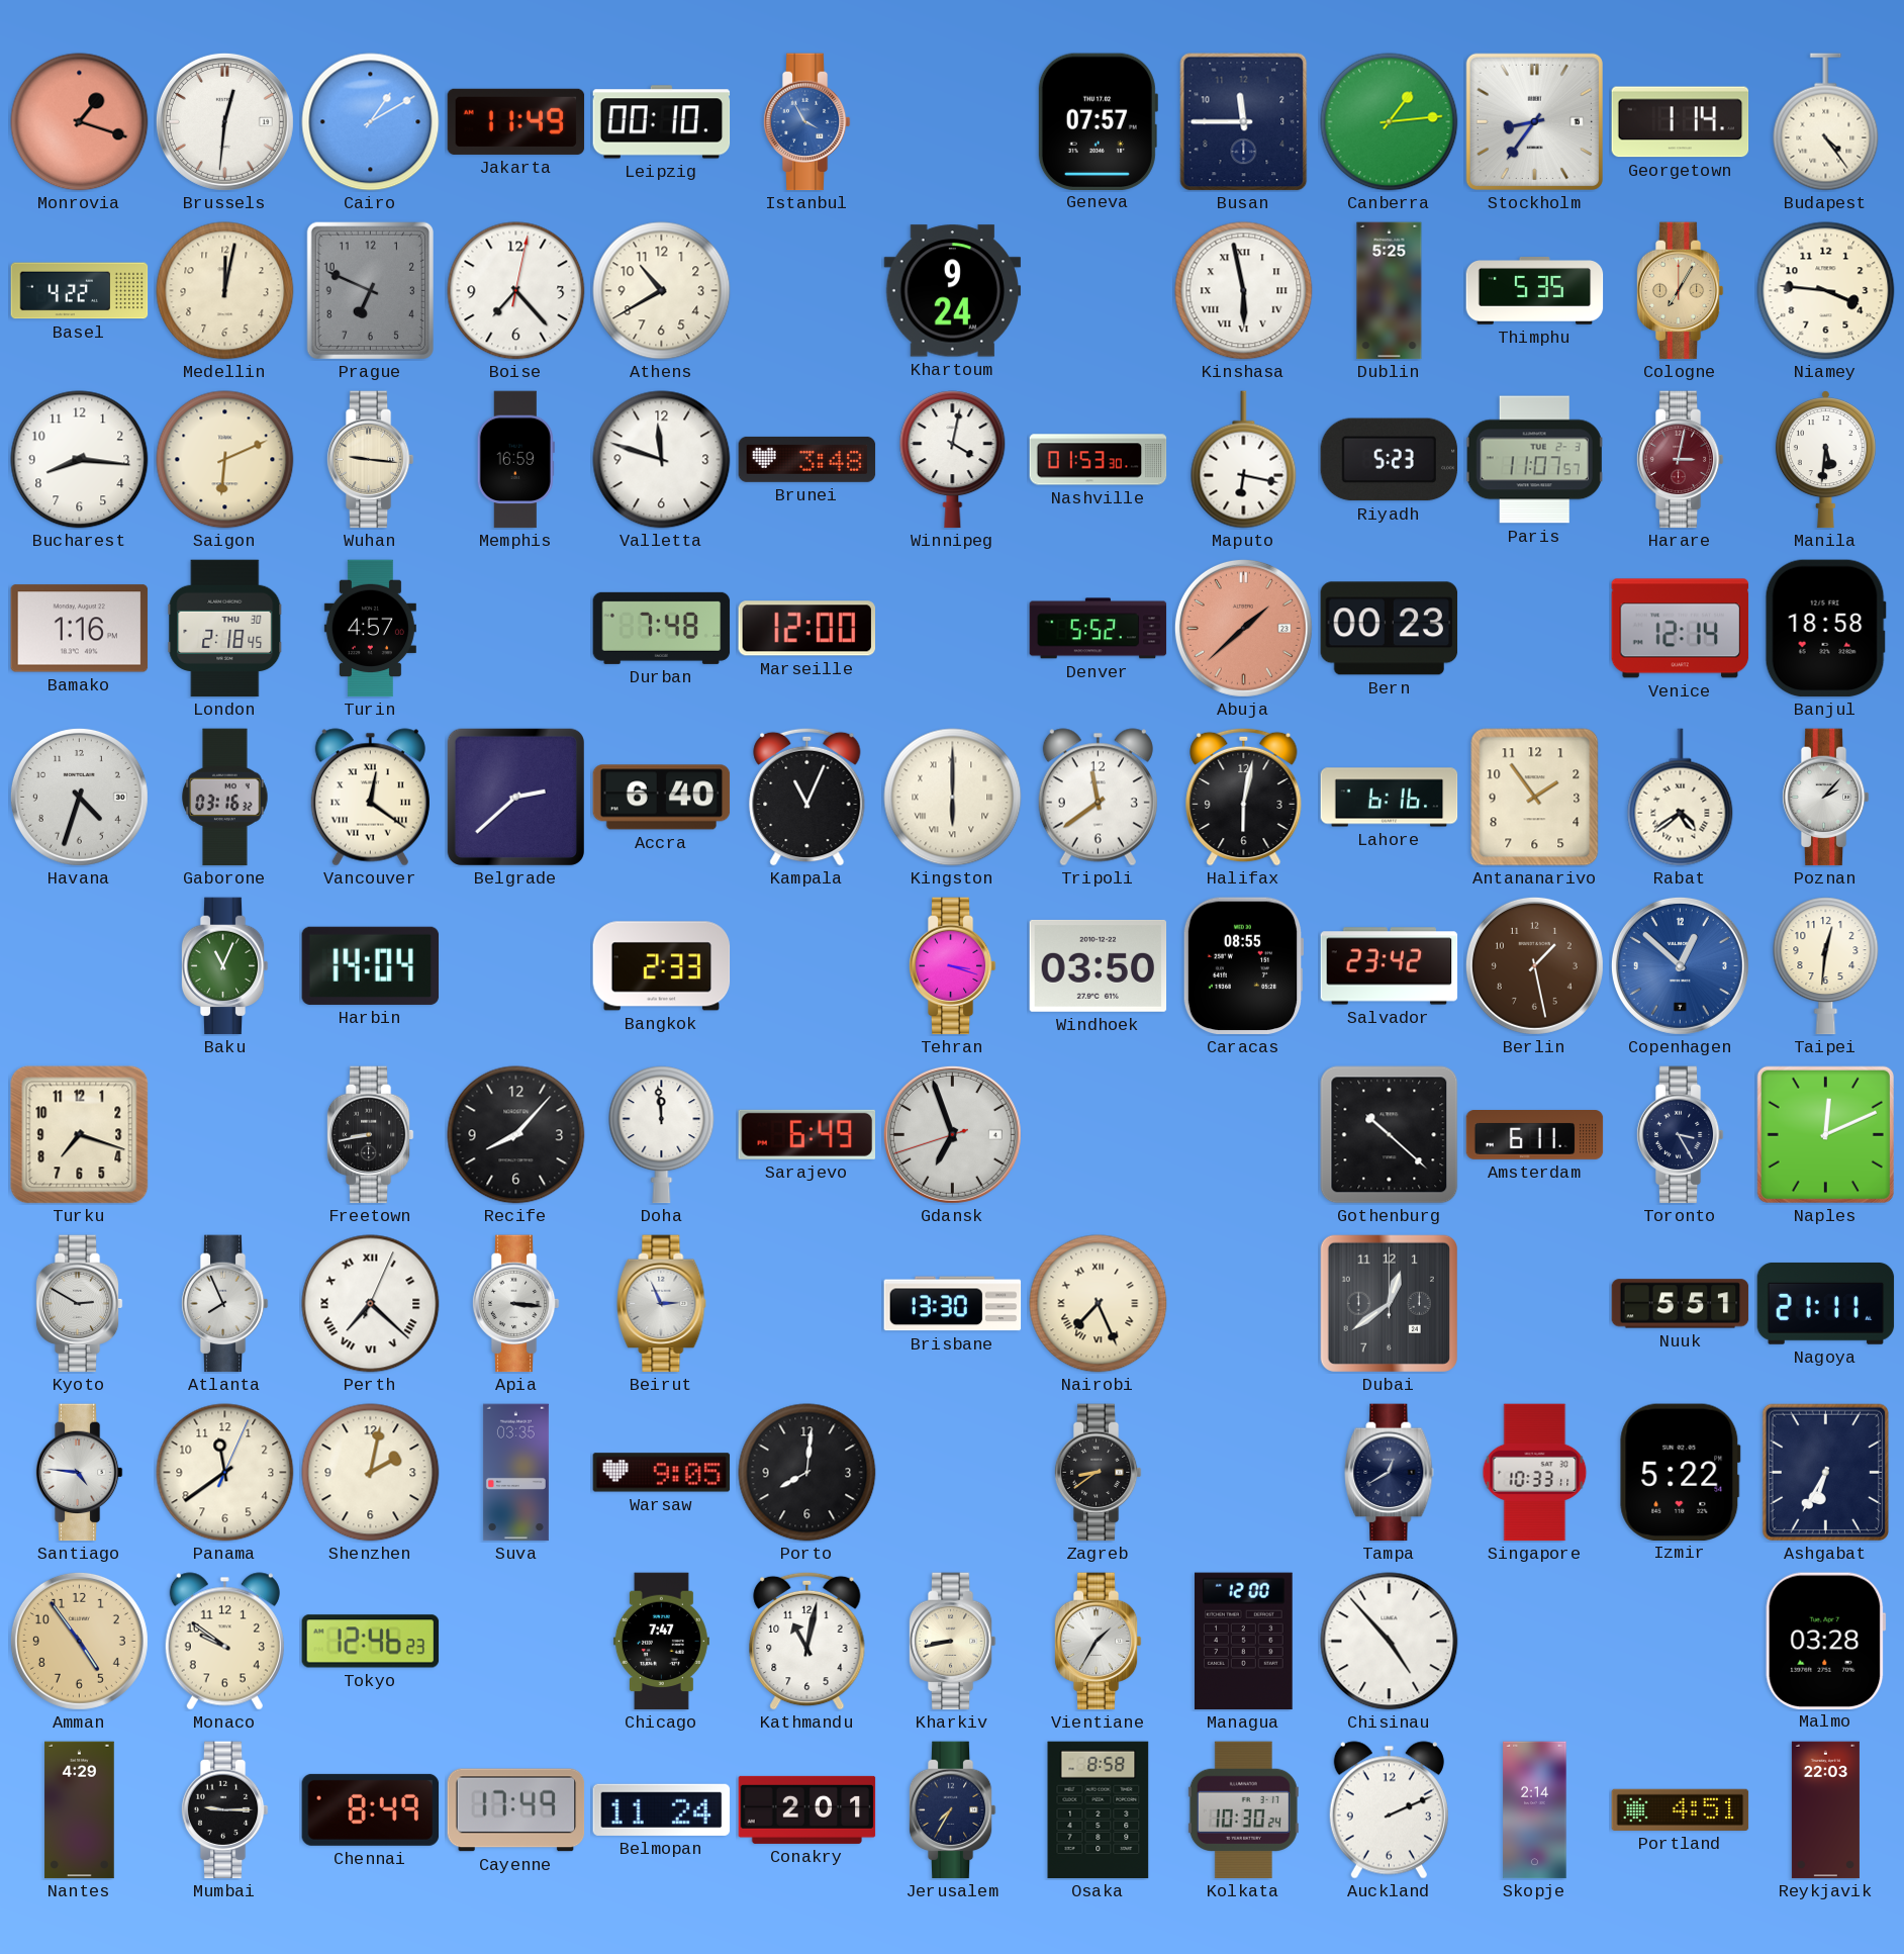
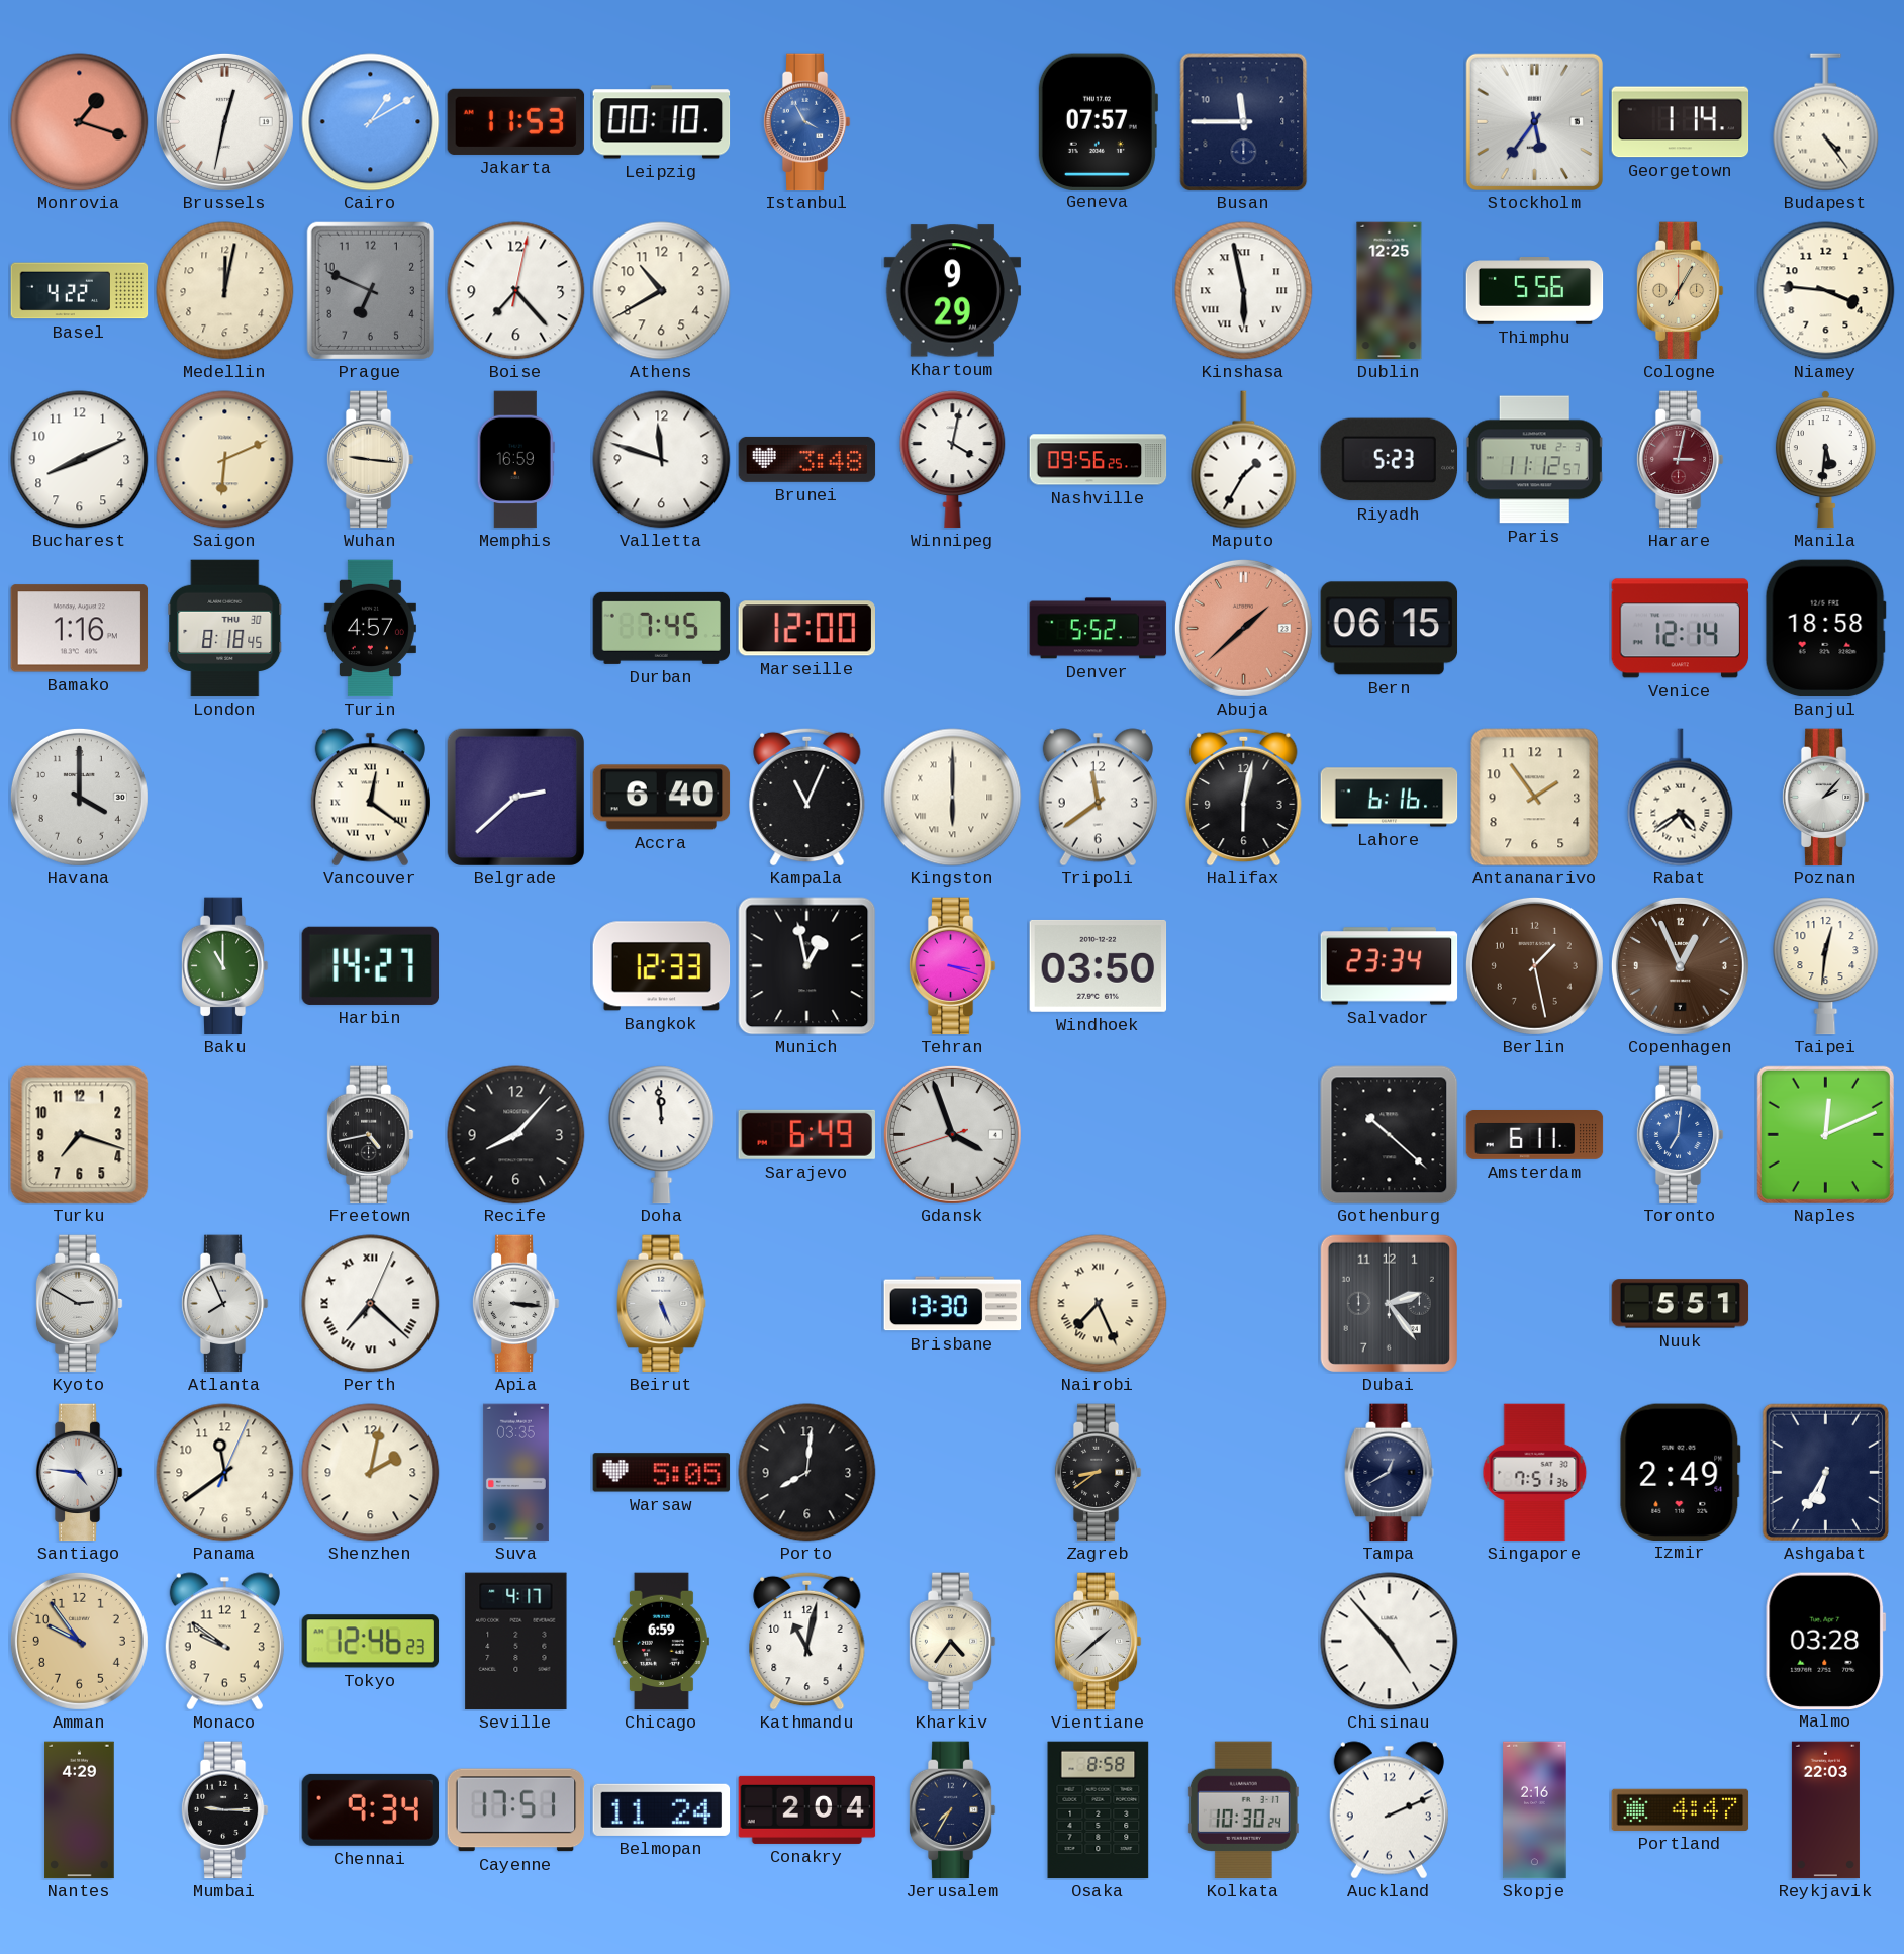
Brussels: 12:31 -> 12:32
Jakarta: 11:49 -> 11:53
Canberra: 1:14 -> none
Stockholm: 8:36 -> 5:36
Khartoum: 9:24 -> 9:29
Dublin: 5:25 -> 12:25
Thimphu: 5:35 -> 5:56
Bucharest: 8:16 -> 8:11
Nashville: 01:53 -> 09:56
Maputo: 6:17 -> 1:35
Paris: 11:07 -> 11:12
London: 2:18 -> 8:18
Durban: 7:48 -> 7:45
Bern: 00:23 -> 06:15
Havana: 4:33 -> 4:00
Gaborone: 03:16 -> none
Baku: 11:04 -> 11:00
Harbin: 14:04 -> 14:27
Bangkok: 2:33 -> 12:33
Munich: none -> 12:58
Caracas: 08:55 -> none
Salvador: 23:42 -> 23:34
Copenhagen: 12:52 -> 12:56
Copenhagen dial: blue -> brown
Freetown: 8:43 -> 4:43
Gdansk: 6:56 -> 3:56
Toronto: 3:25 -> 7:01
Toronto dial: navy -> blue
Beirut: 2:56 -> 5:26
Dubai: 12:39 -> 2:24
Nagoya: 21:11 -> none
Warsaw: 9:05 -> 5:05
Singapore: 10:33 -> 7:51
Izmir: 5:22 -> 2:49
Amman: 4:54 -> 9:54
Seville: none -> 4:17
Chicago: 7:47 -> 6:59
Kharkiv: 8:43 -> 4:36
Vientiane: 1:35 -> 1:38
Managua: 12:00 -> none
Chennai: 8:49 -> 9:34
Cayenne: 17:49 -> 17:51
Conakry: 2:01 -> 2:04
Skopje: 2:14 -> 2:16
Portland: 4:51 -> 4:47
